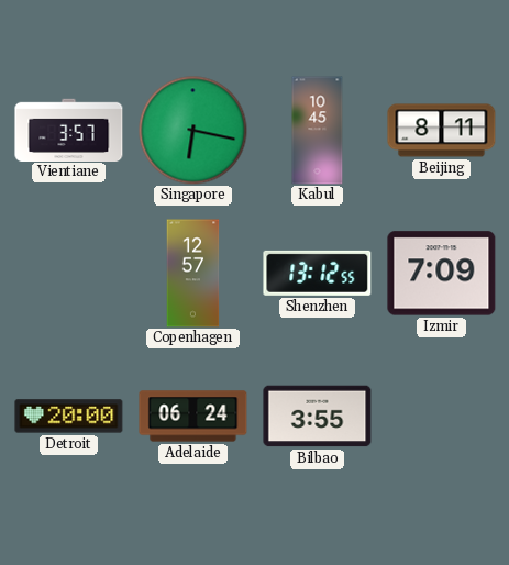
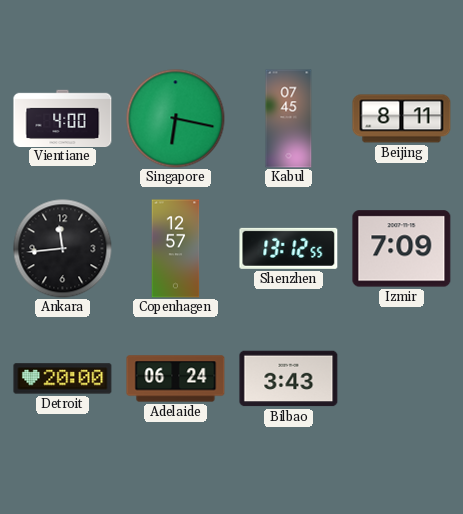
Vientiane: 3:57 -> 4:00
Kabul: 10:45 -> 07:45
Ankara: none -> 11:44
Bilbao: 3:55 -> 3:43
